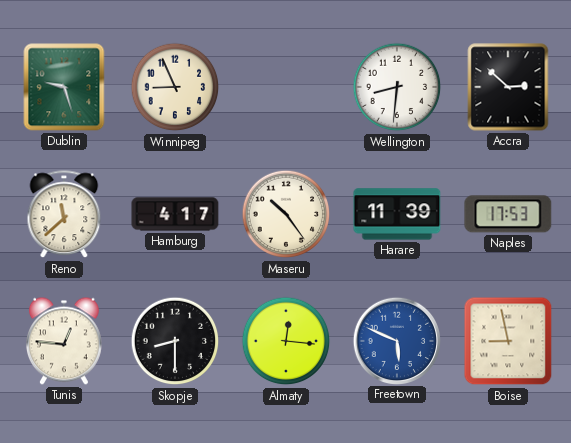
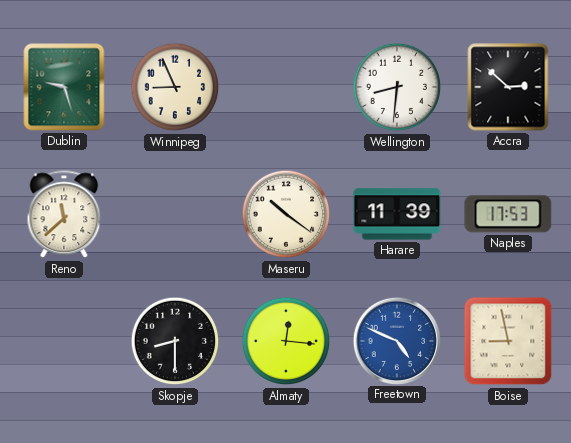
Hamburg: 4:17 -> none
Maseru: 10:24 -> 10:21
Tunis: 12:46 -> none
Freetown: 5:49 -> 4:49
